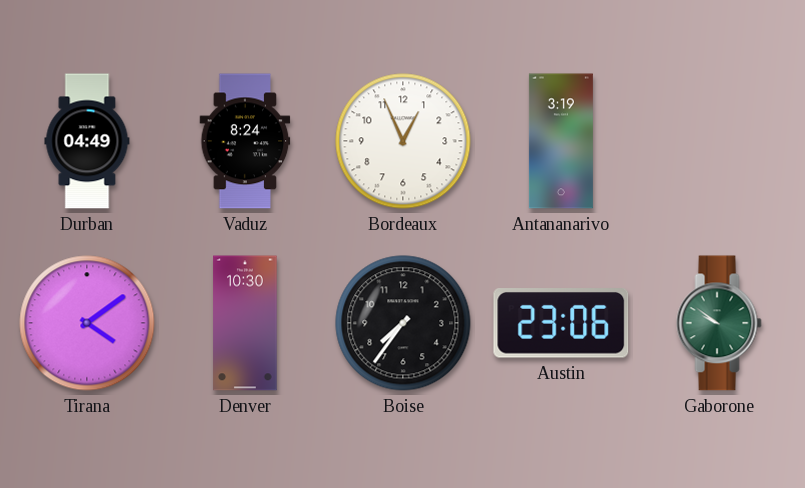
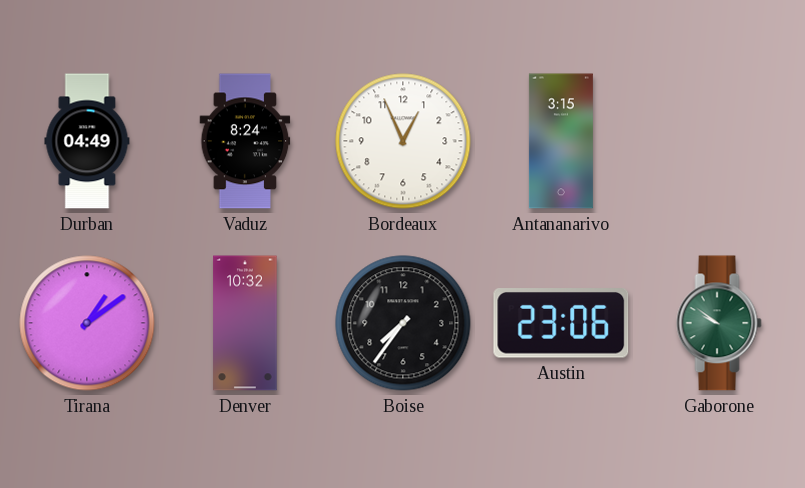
Antananarivo: 3:19 -> 3:15
Tirana: 4:09 -> 1:09
Denver: 10:30 -> 10:32
